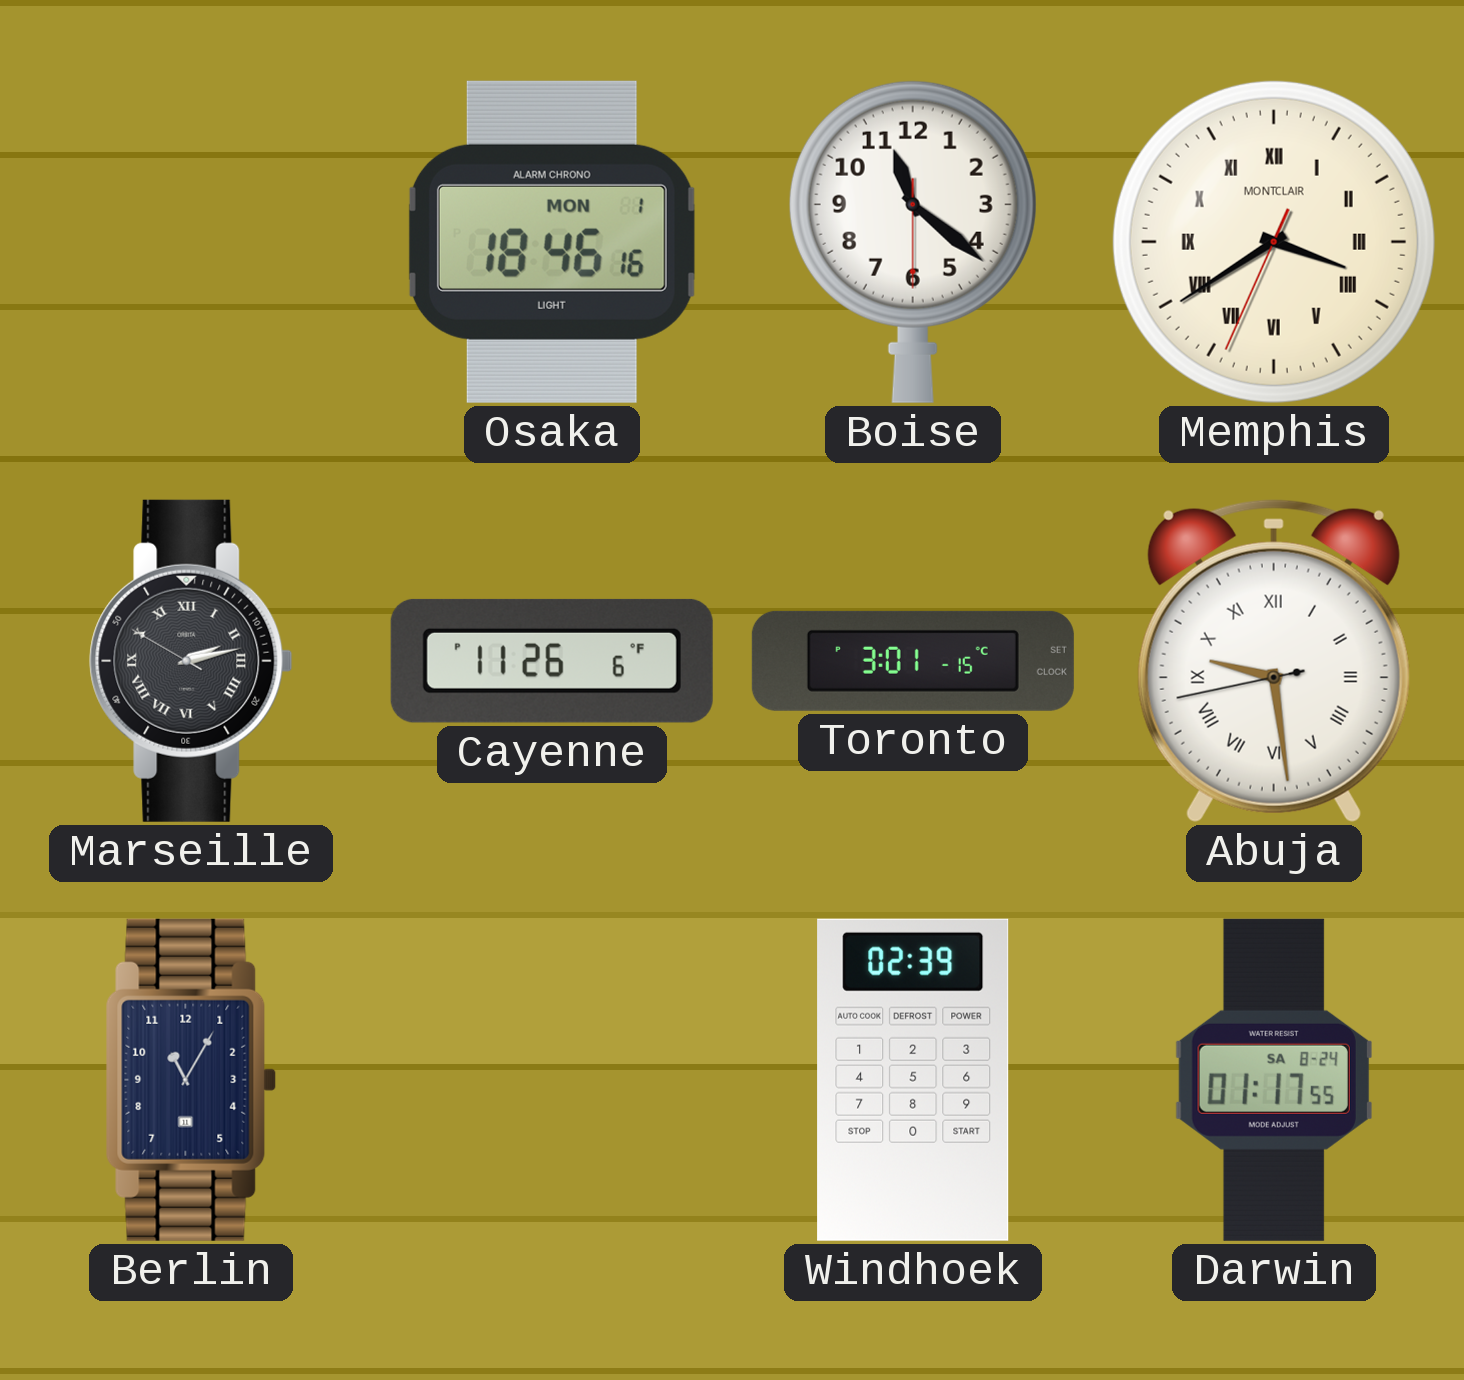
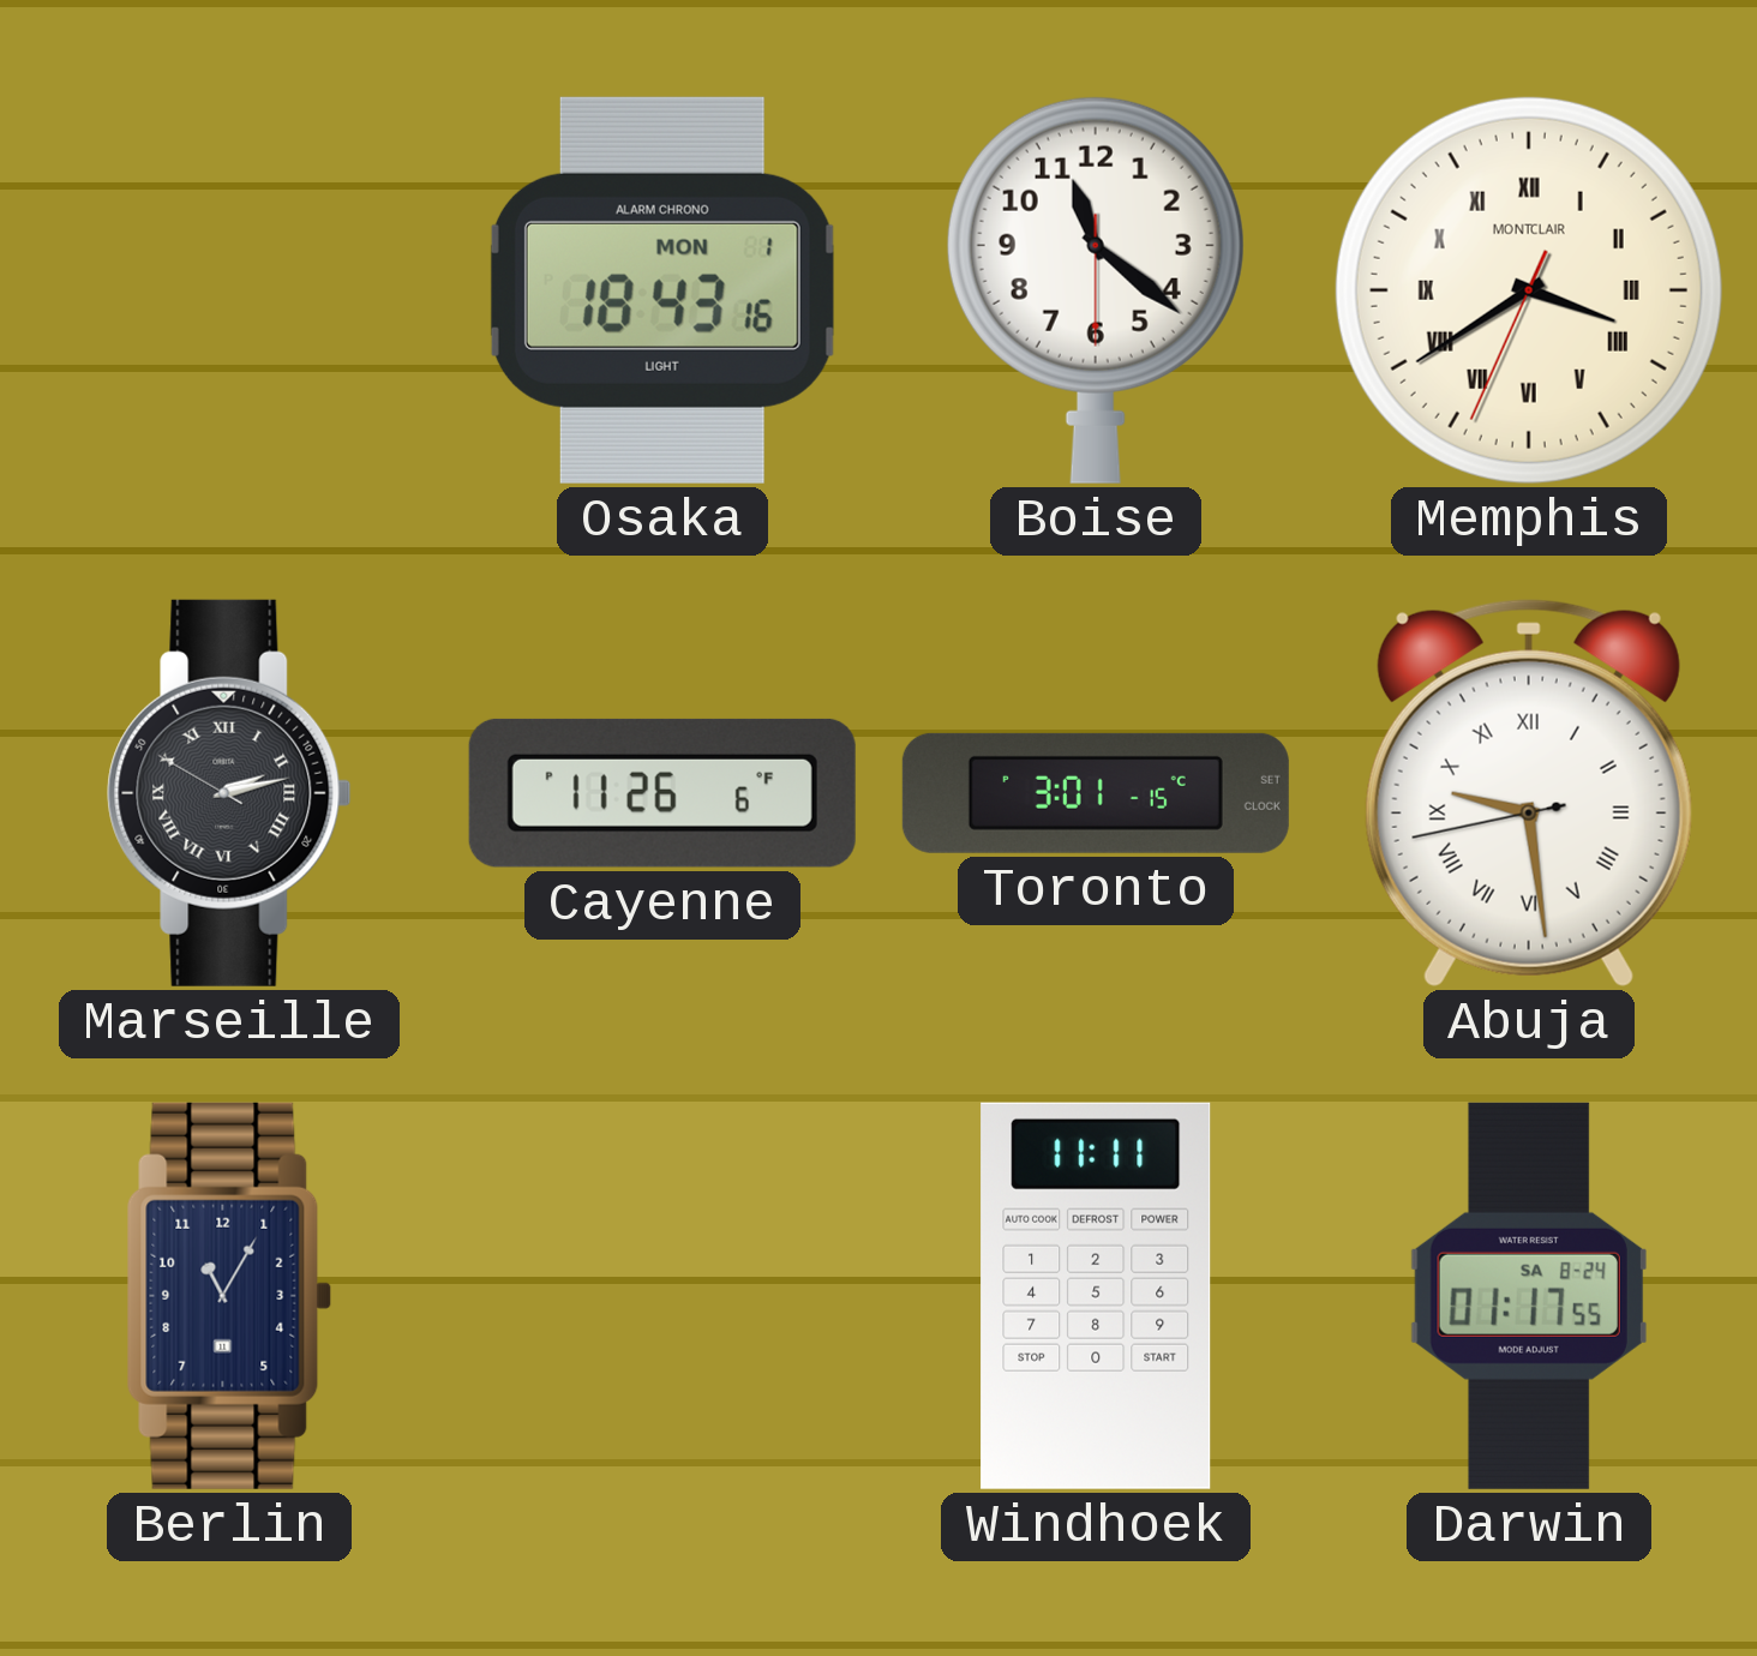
Osaka: 18:46 -> 18:43
Windhoek: 02:39 -> 11:11
